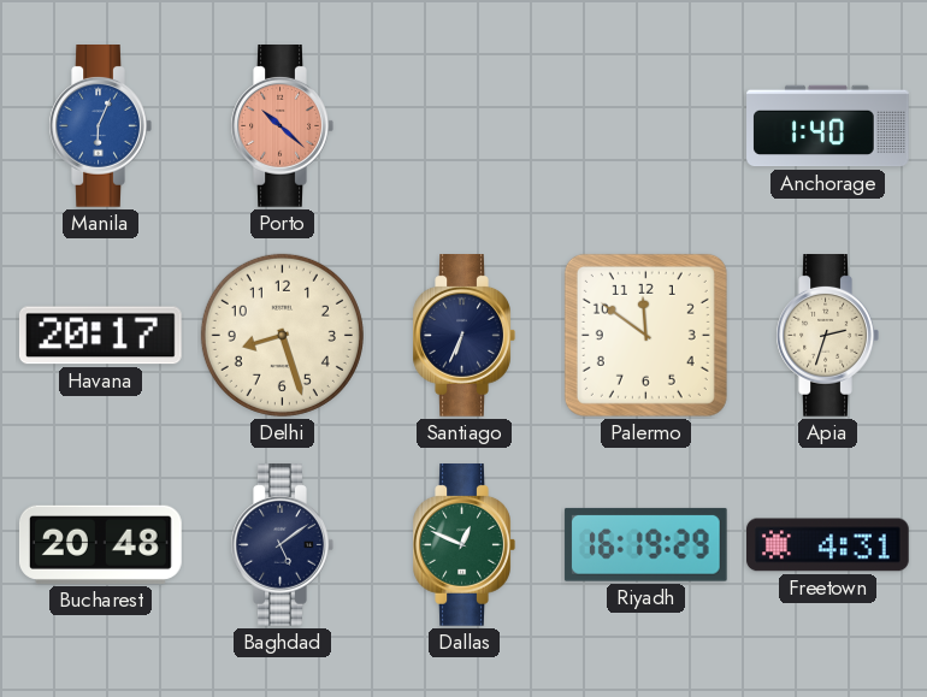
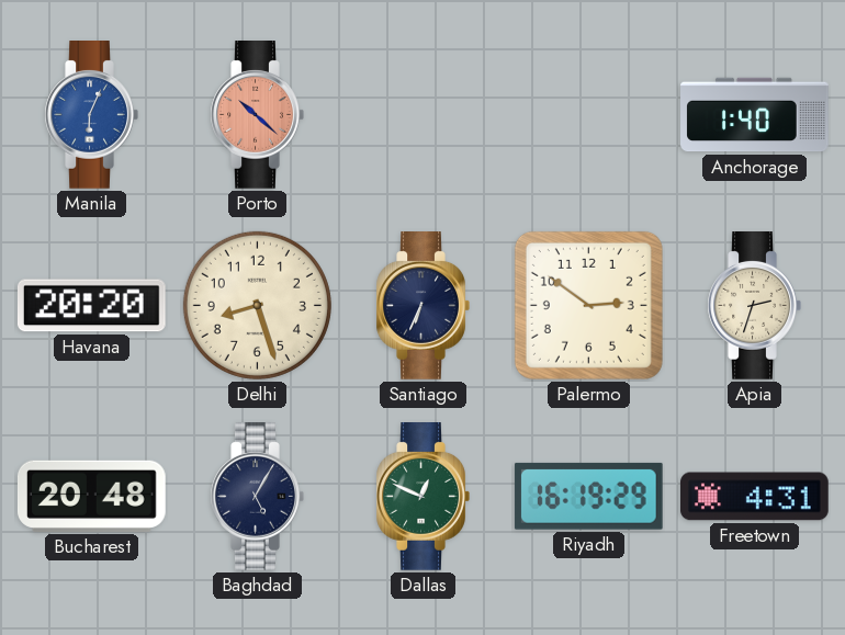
Havana: 20:17 -> 20:20
Palermo: 11:51 -> 2:51
Baghdad: 5:09 -> 5:05
